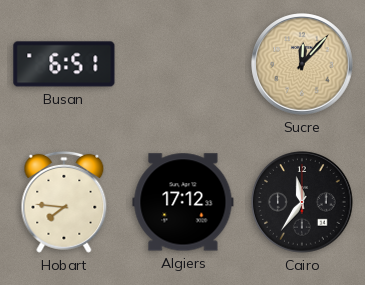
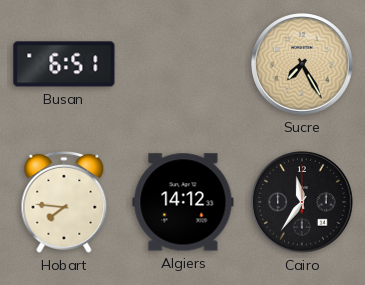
Sucre: 12:07 -> 7:25
Algiers: 17:12 -> 14:12
